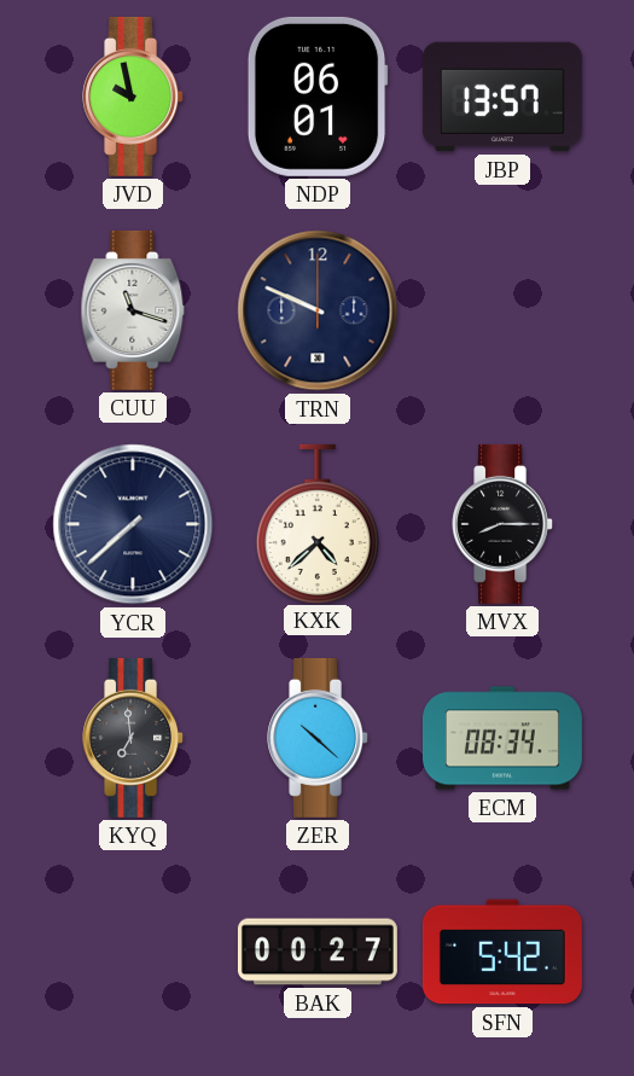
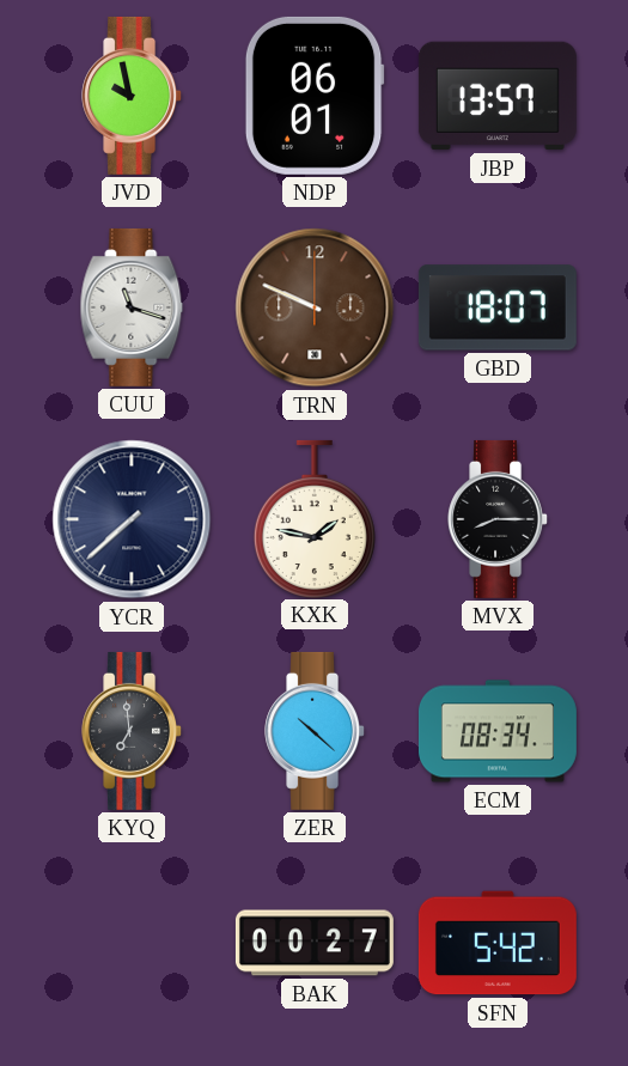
TRN dial: navy -> brown
GBD: none -> 18:07
KXK: 4:38 -> 1:47
